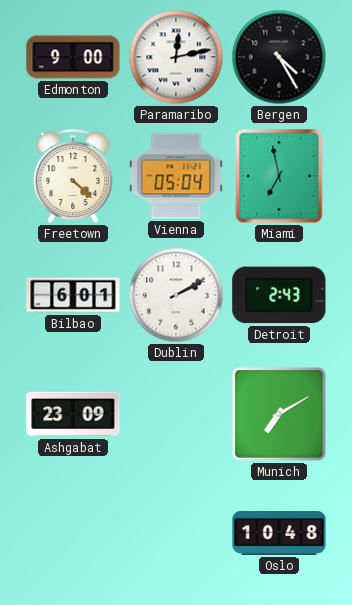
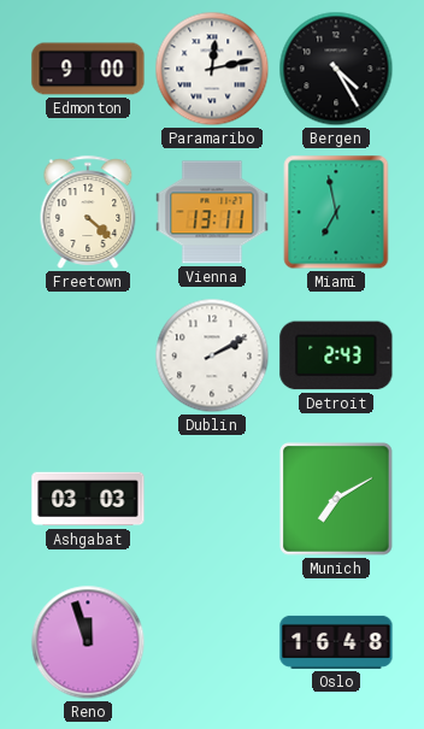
Vienna: 05:04 -> 13:11
Bilbao: 6:01 -> none
Ashgabat: 23:09 -> 03:03
Reno: none -> 11:57
Oslo: 10:48 -> 16:48
